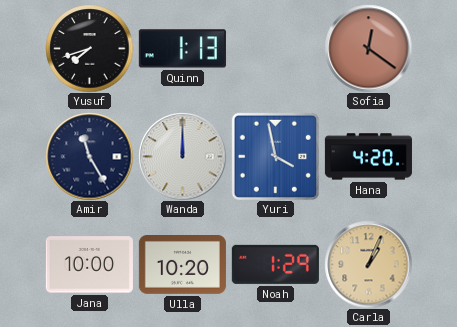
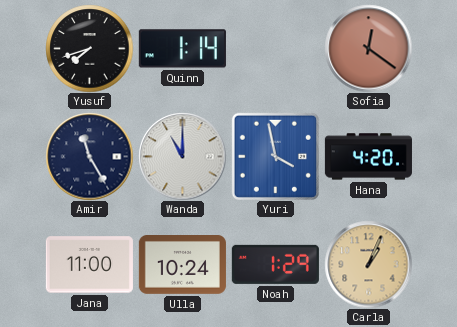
Quinn: 1:13 -> 1:14
Wanda: 12:00 -> 11:00
Jana: 10:00 -> 11:00
Ulla: 10:20 -> 10:24
